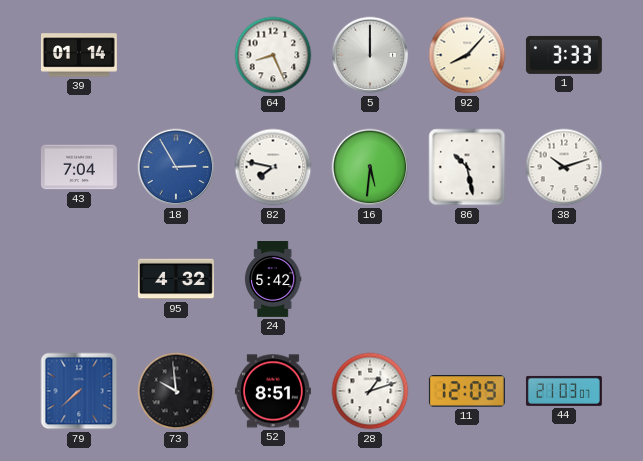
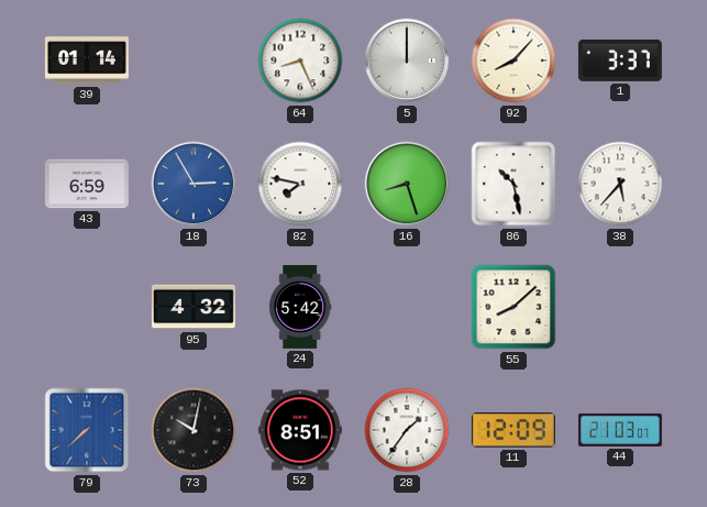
1: 3:33 -> 3:37
43: 7:04 -> 6:59
16: 5:31 -> 8:27
38: 10:12 -> 5:37
55: none -> 8:08
73: 9:59 -> 10:02
28: 1:12 -> 1:36
